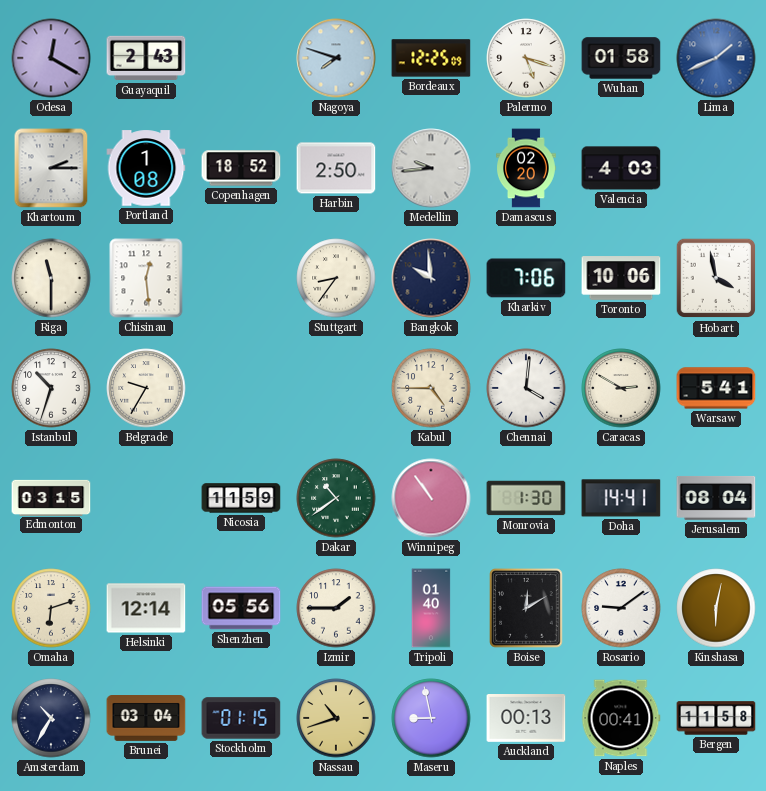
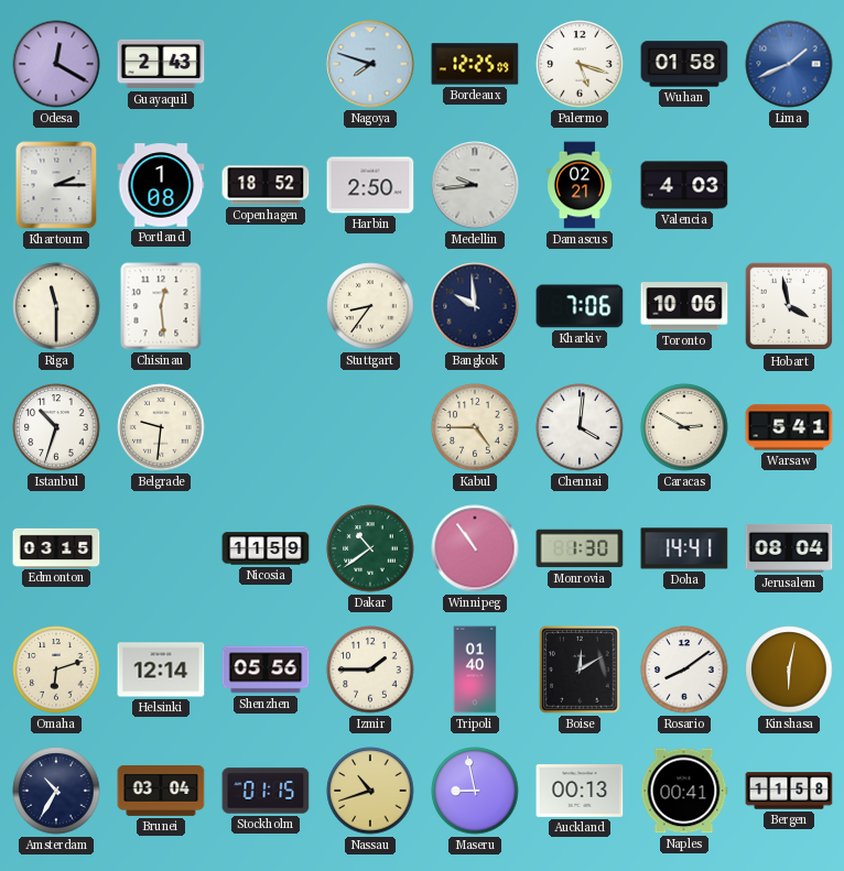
Damascus: 02:20 -> 02:21
Belgrade: 9:35 -> 9:31
Rosario: 9:09 -> 8:09
